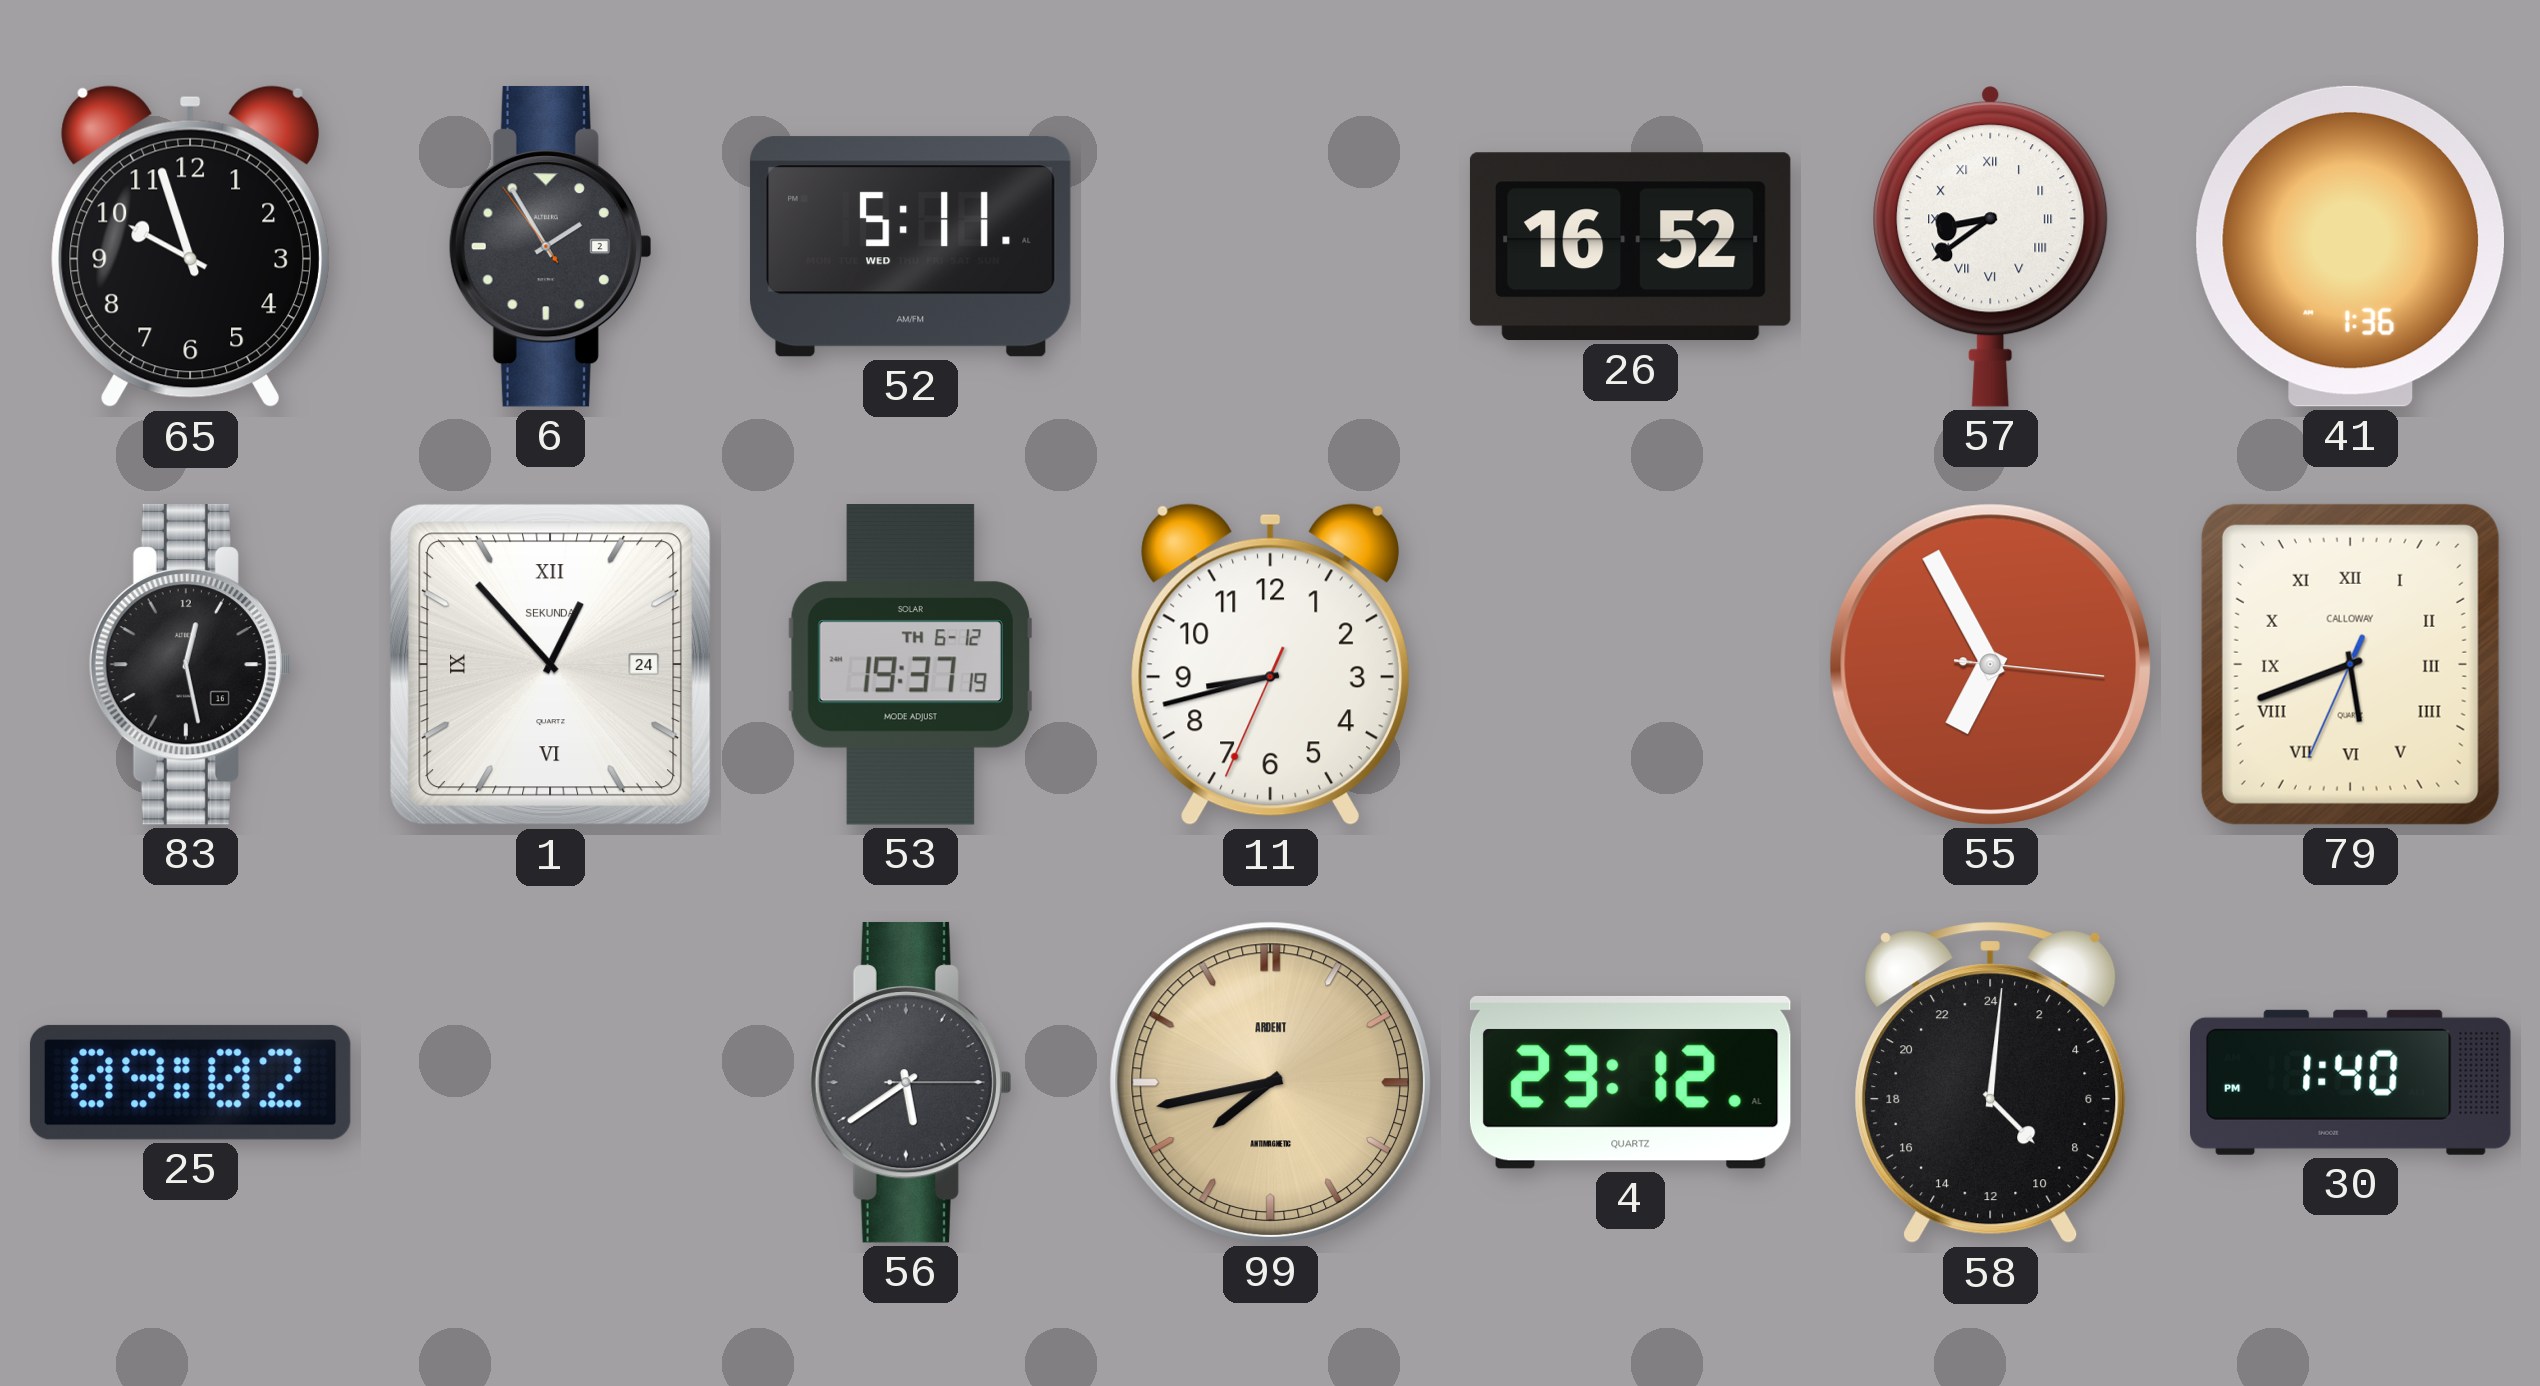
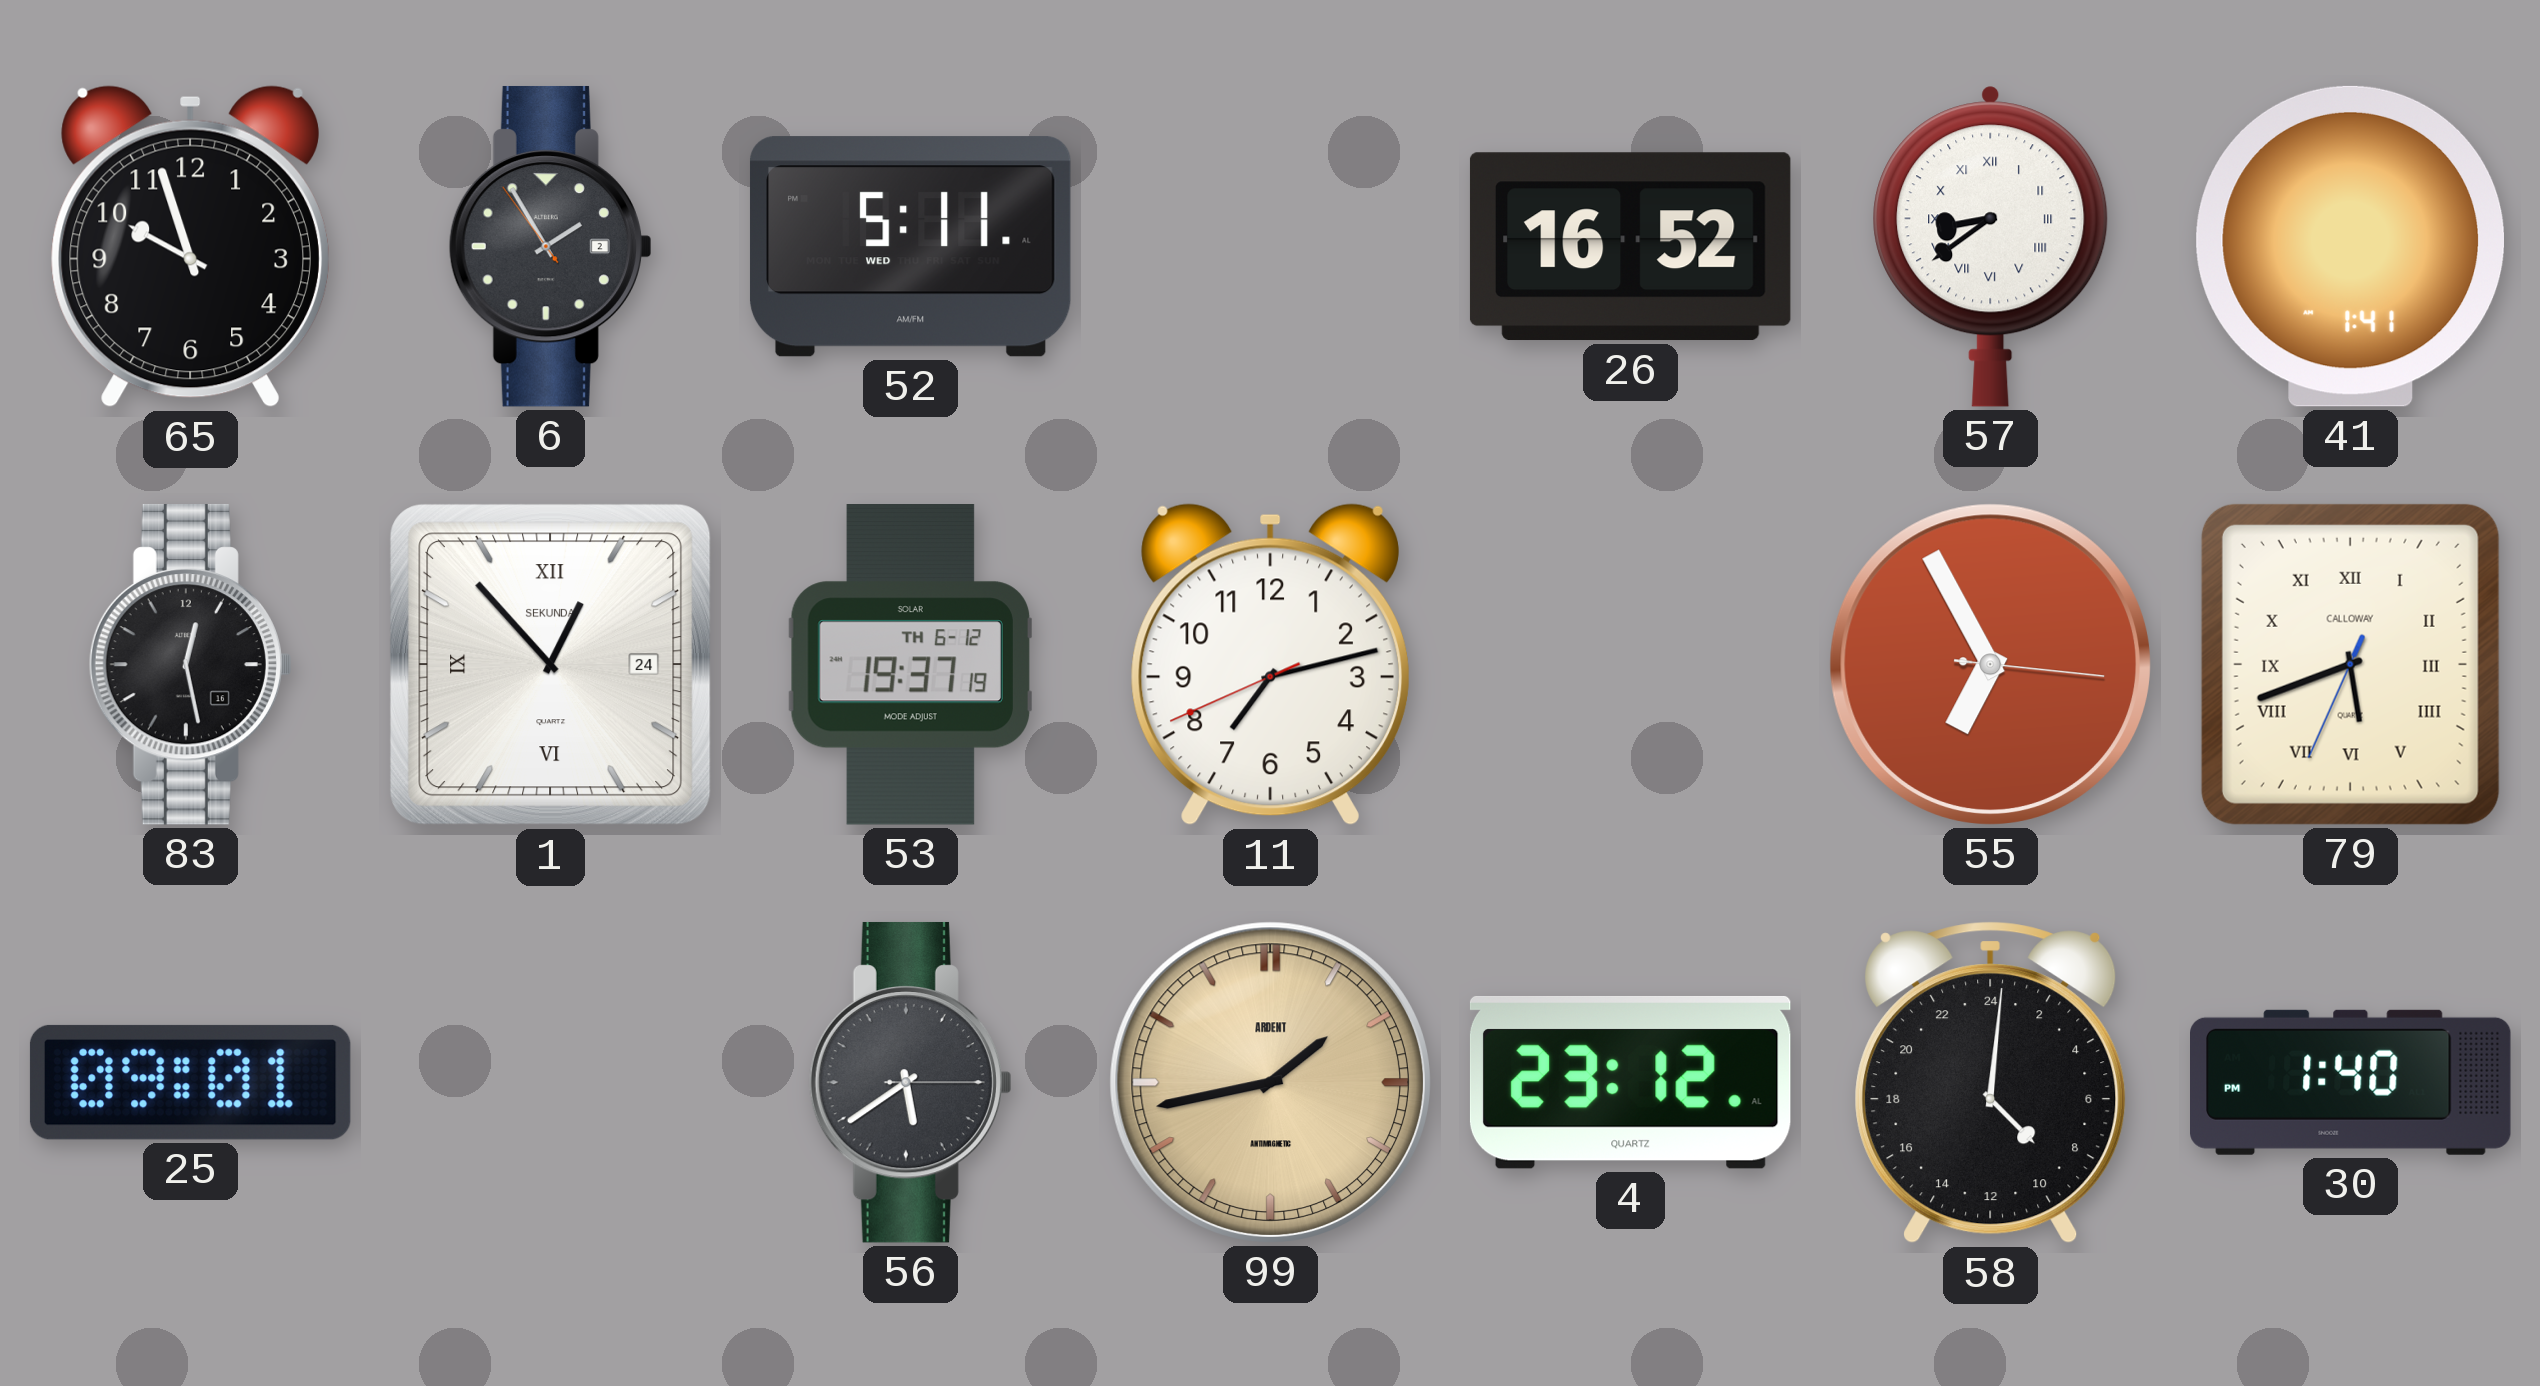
41: 1:36 -> 1:41
11: 8:42 -> 7:12
25: 09:02 -> 09:01
99: 7:43 -> 1:43
